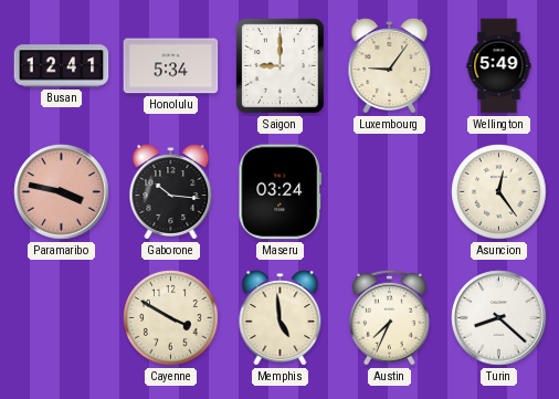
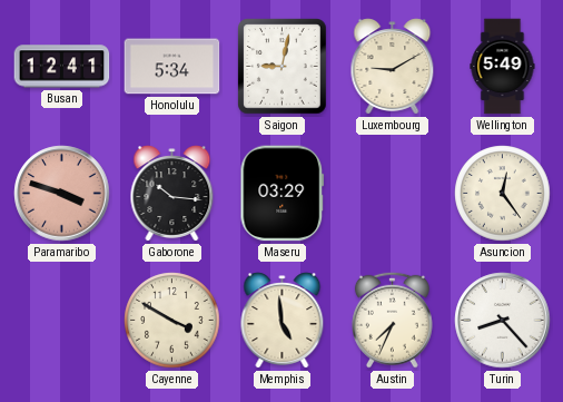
Saigon: 9:00 -> 9:02
Luxembourg: 9:06 -> 9:10
Paramaribo: 3:47 -> 3:48
Maseru: 03:24 -> 03:29
Turin: 8:22 -> 8:23
